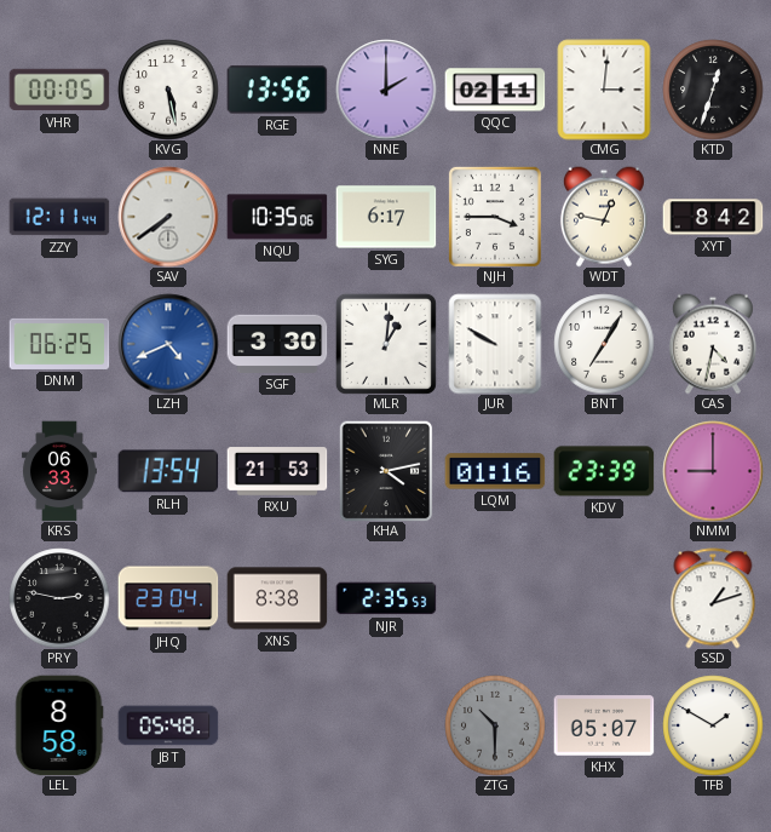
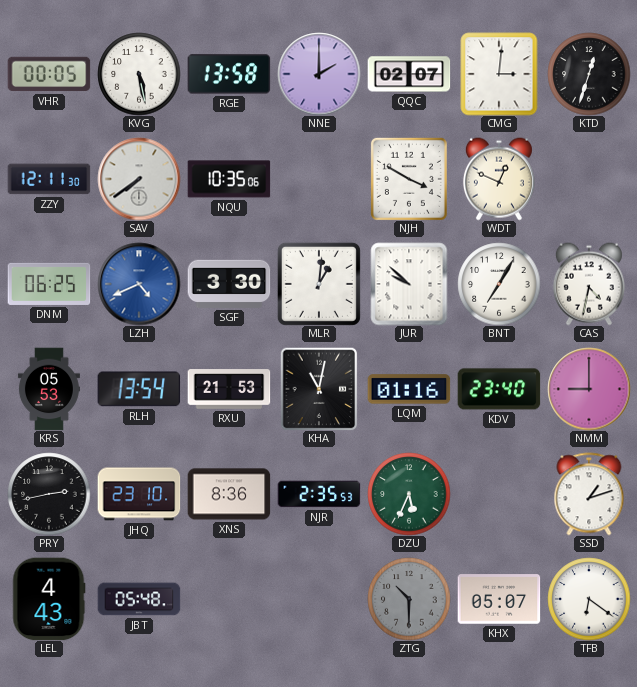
RGE: 13:56 -> 13:58
QQC: 02:11 -> 02:07
ZZY: 12:11:44 -> 12:11:30
SYG: 6:17 -> none
NJH: 3:45 -> 3:50
WDT: 12:47 -> 12:49
XYT: 8:42 -> none
JUR: 9:50 -> 9:52
KRS: 06:33 -> 05:53
KHA: 4:13 -> 11:02
KDV: 23:39 -> 23:40
PRY: 2:47 -> 2:43
JHQ: 23:04 -> 23:10
XNS: 8:38 -> 8:36
DZU: none -> 5:34
LEL: 8:58 -> 4:43
TFB: 1:50 -> 6:21
